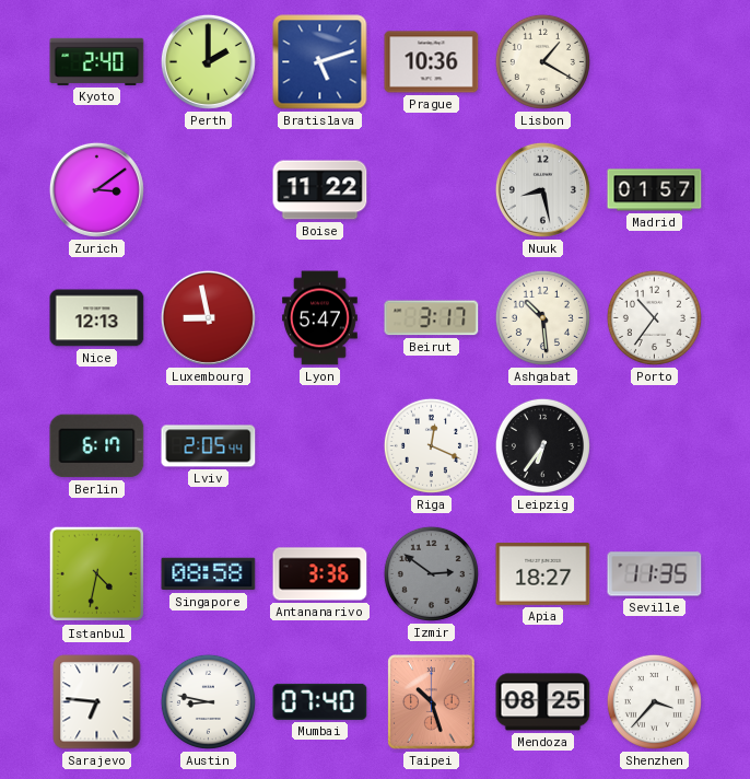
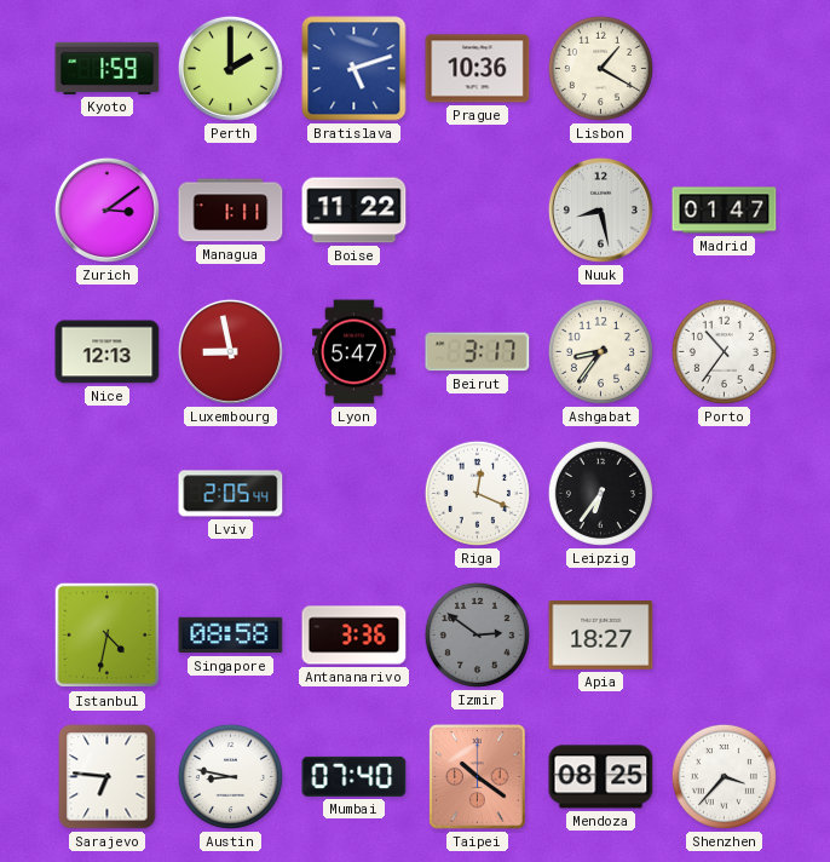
Kyoto: 2:40 -> 1:59
Managua: none -> 1:11
Madrid: 01:57 -> 01:47
Ashgabat: 10:29 -> 8:36
Berlin: 6:17 -> none
Seville: 11:35 -> none
Taipei: 10:27 -> 10:21
